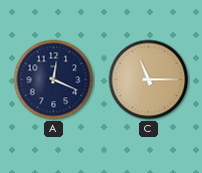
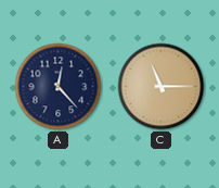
A: 12:19 -> 12:23
